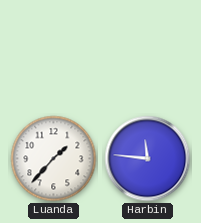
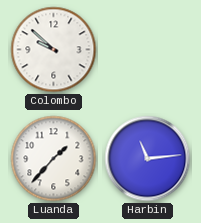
Colombo: none -> 9:52
Harbin: 11:46 -> 11:14
